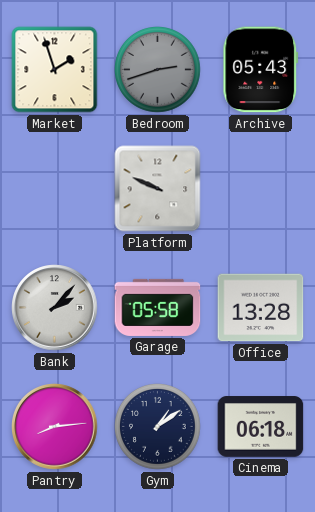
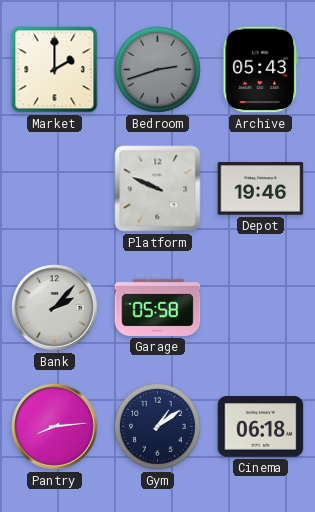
Market: 1:57 -> 2:00
Depot: none -> 19:46
Office: 13:28 -> none
